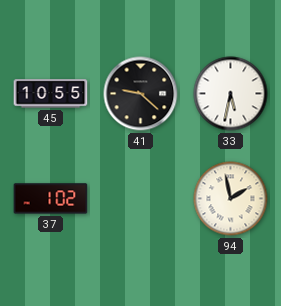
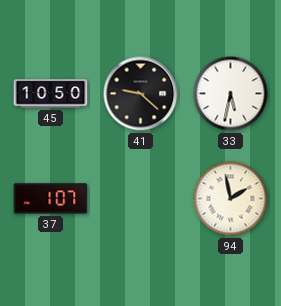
45: 10:55 -> 10:50
37: 1:02 -> 1:07
